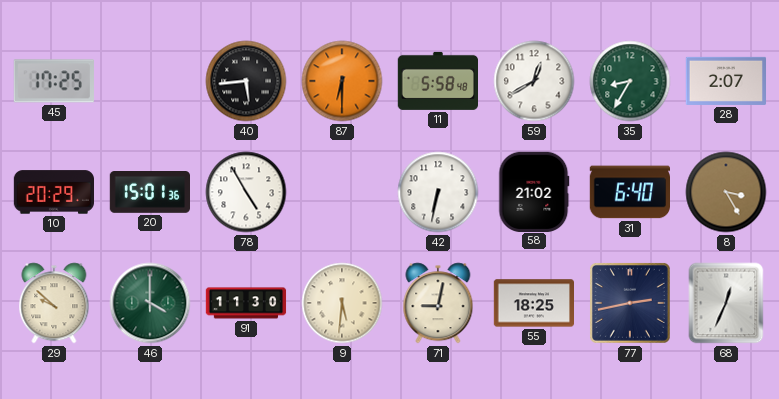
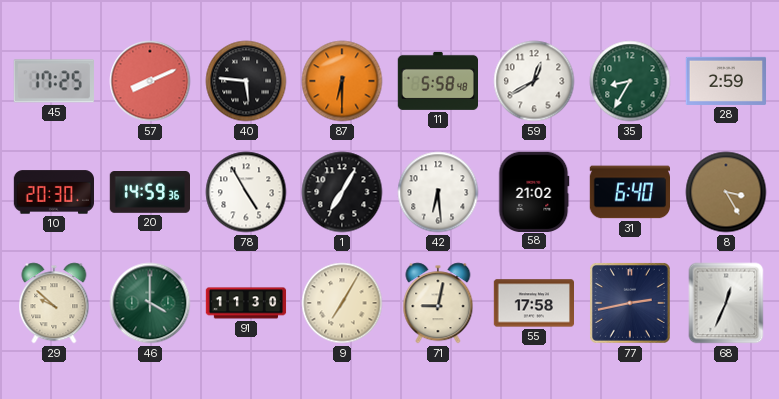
57: none -> 8:11
40: 5:44 -> 5:46
28: 2:07 -> 2:59
10: 20:29 -> 20:30
20: 15:01 -> 14:59
1: none -> 7:05
42: 6:32 -> 6:29
9: 5:31 -> 7:05
55: 18:25 -> 17:58
